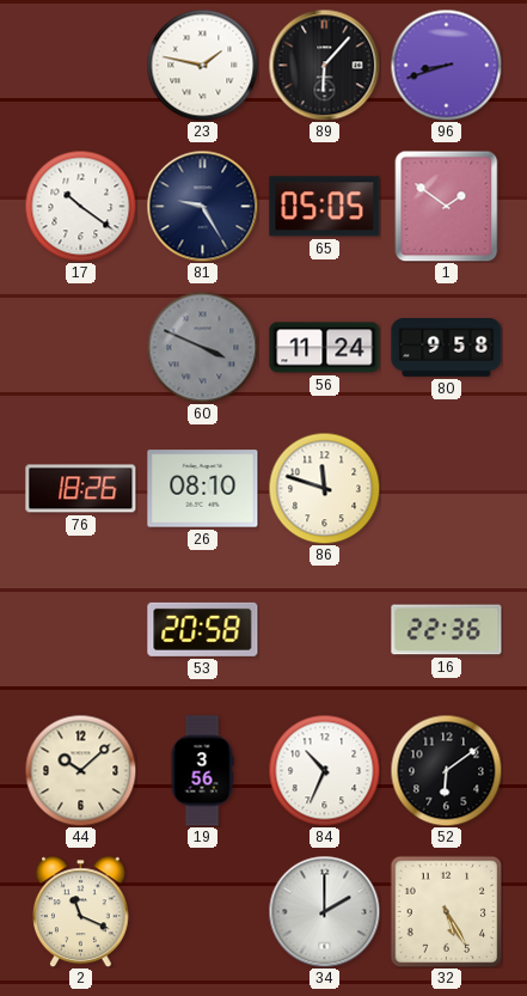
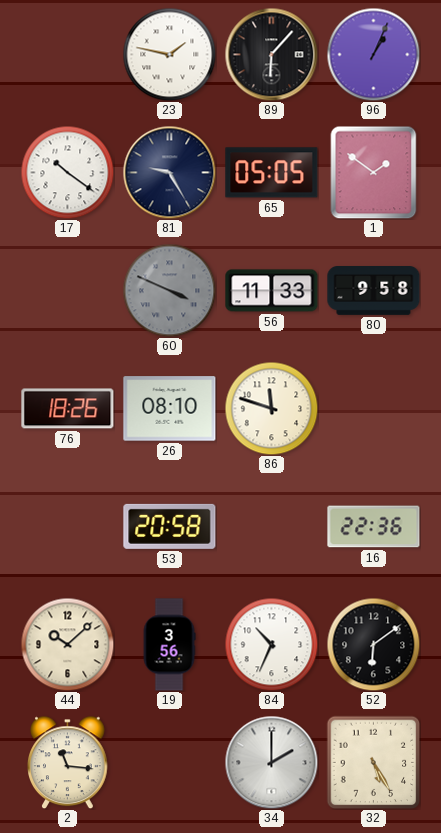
96: 8:42 -> 1:04
56: 11:24 -> 11:33
2: 11:19 -> 11:16
